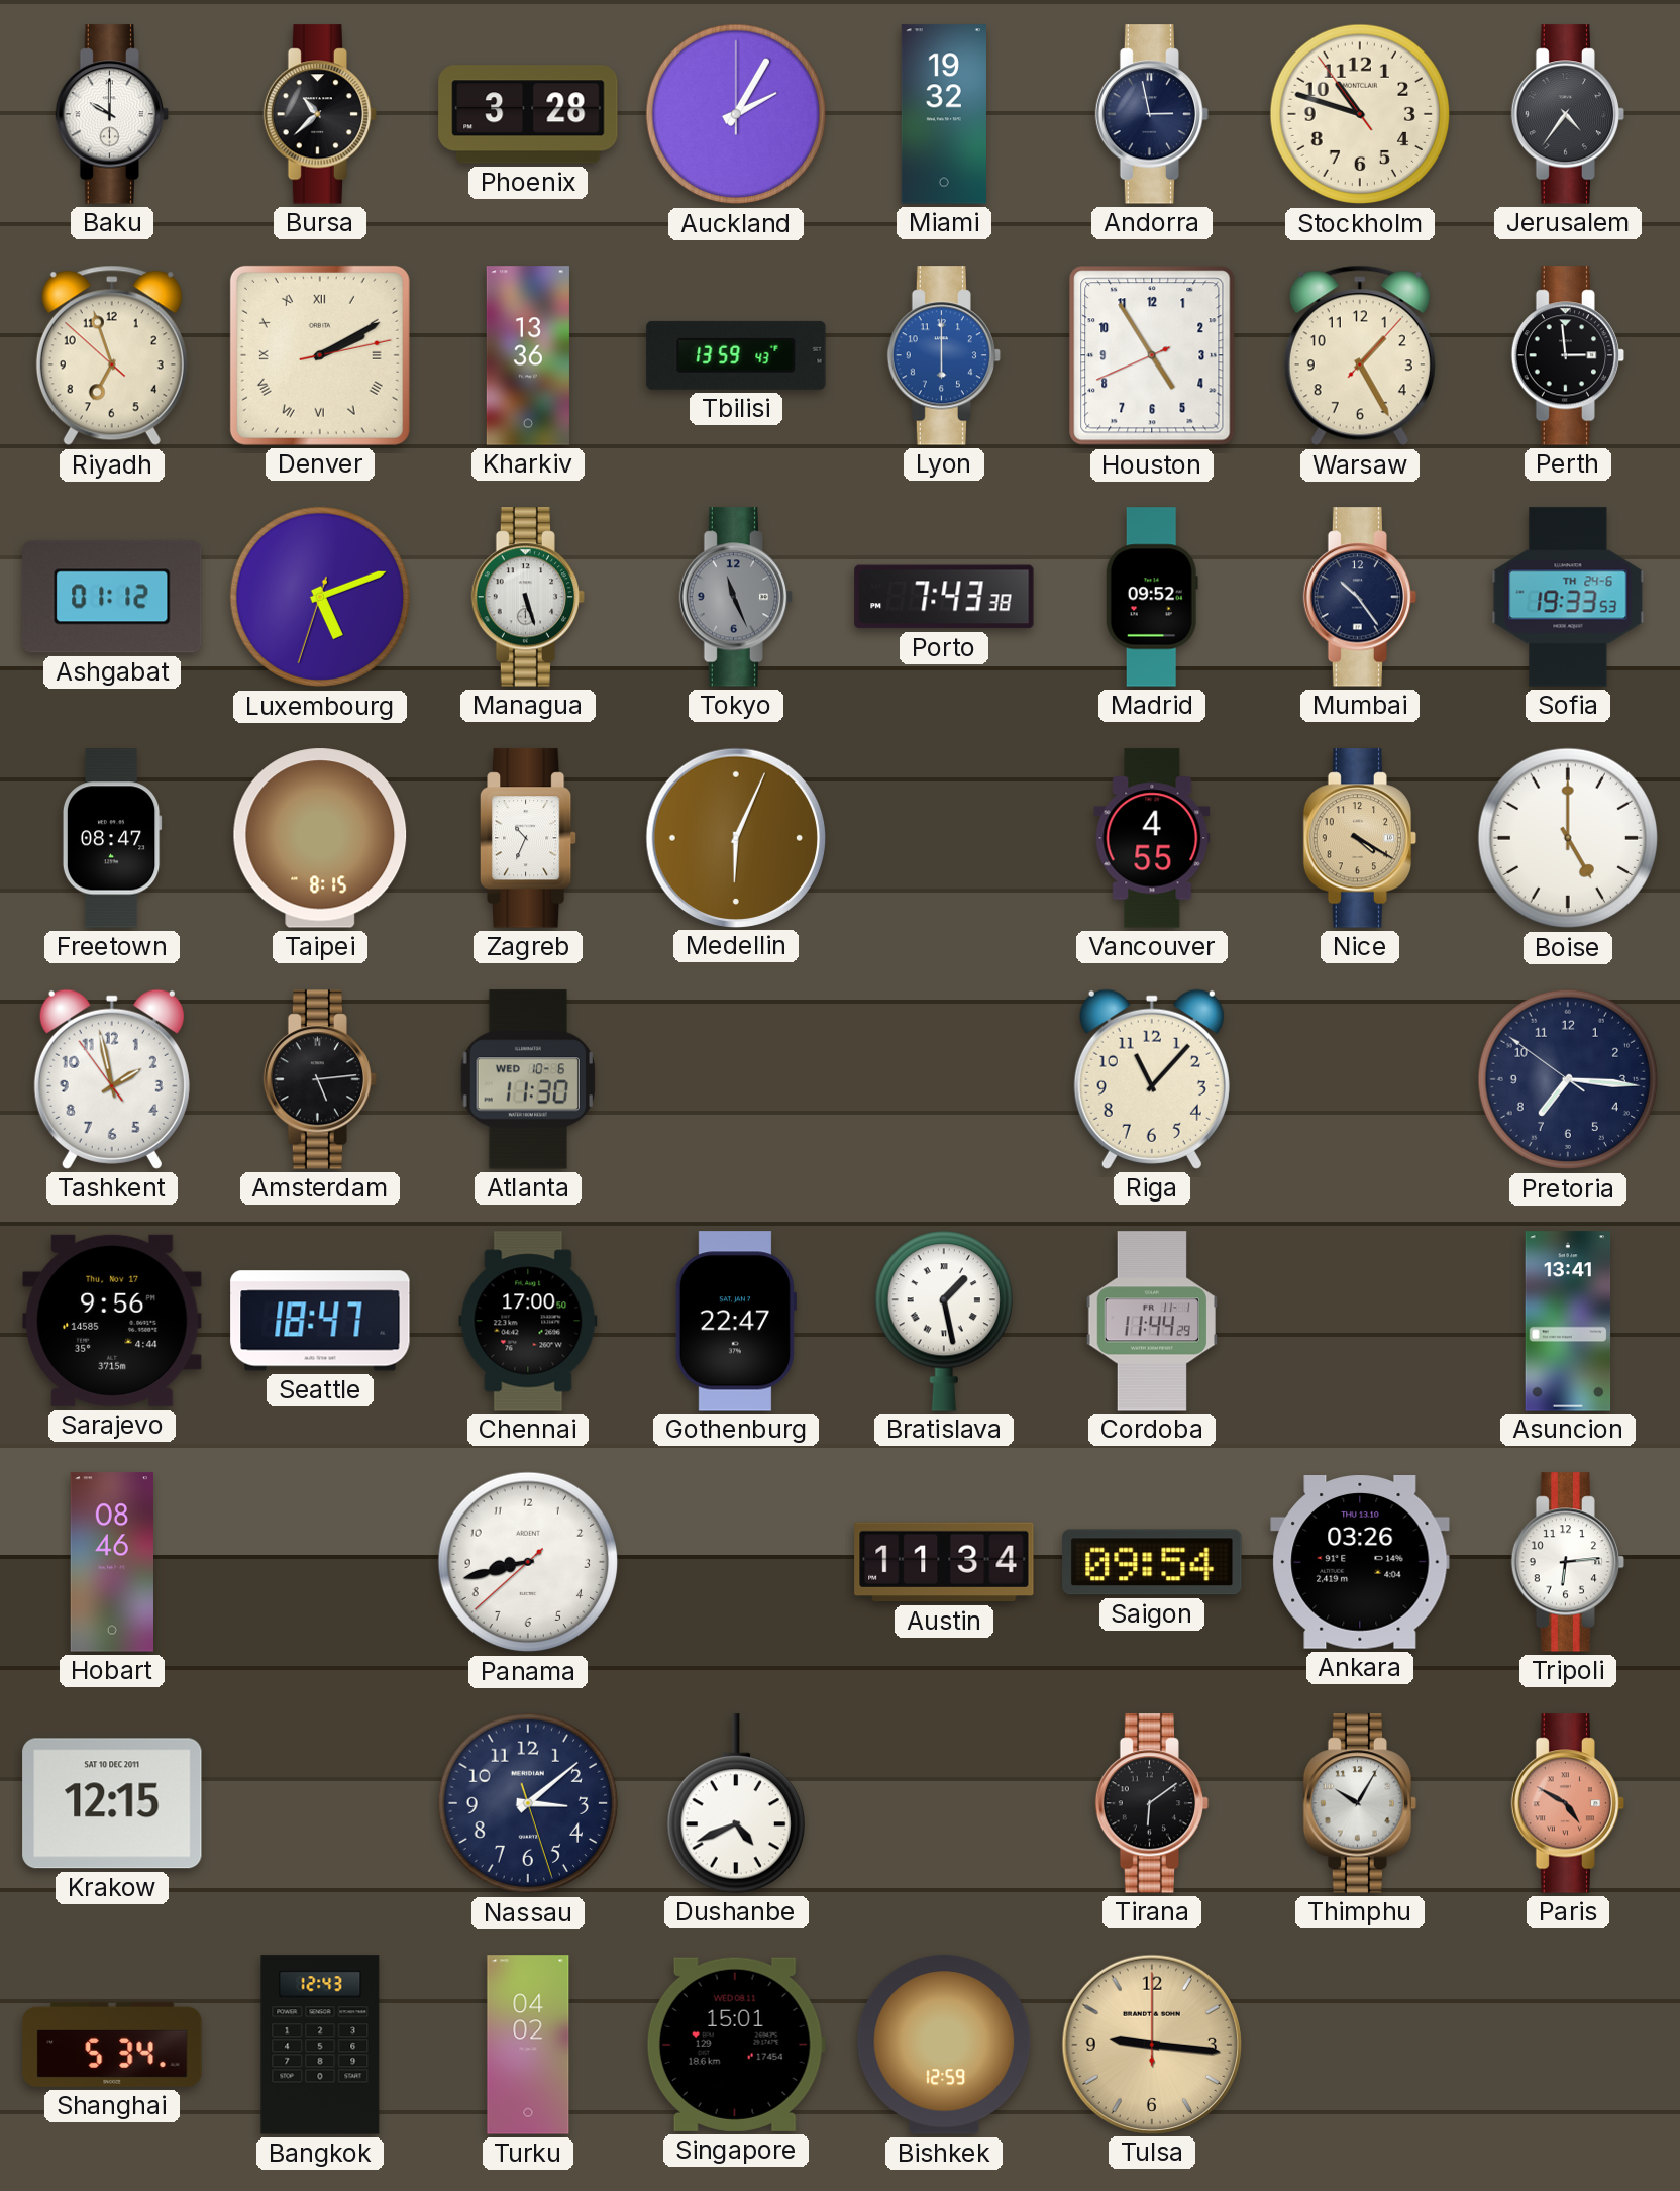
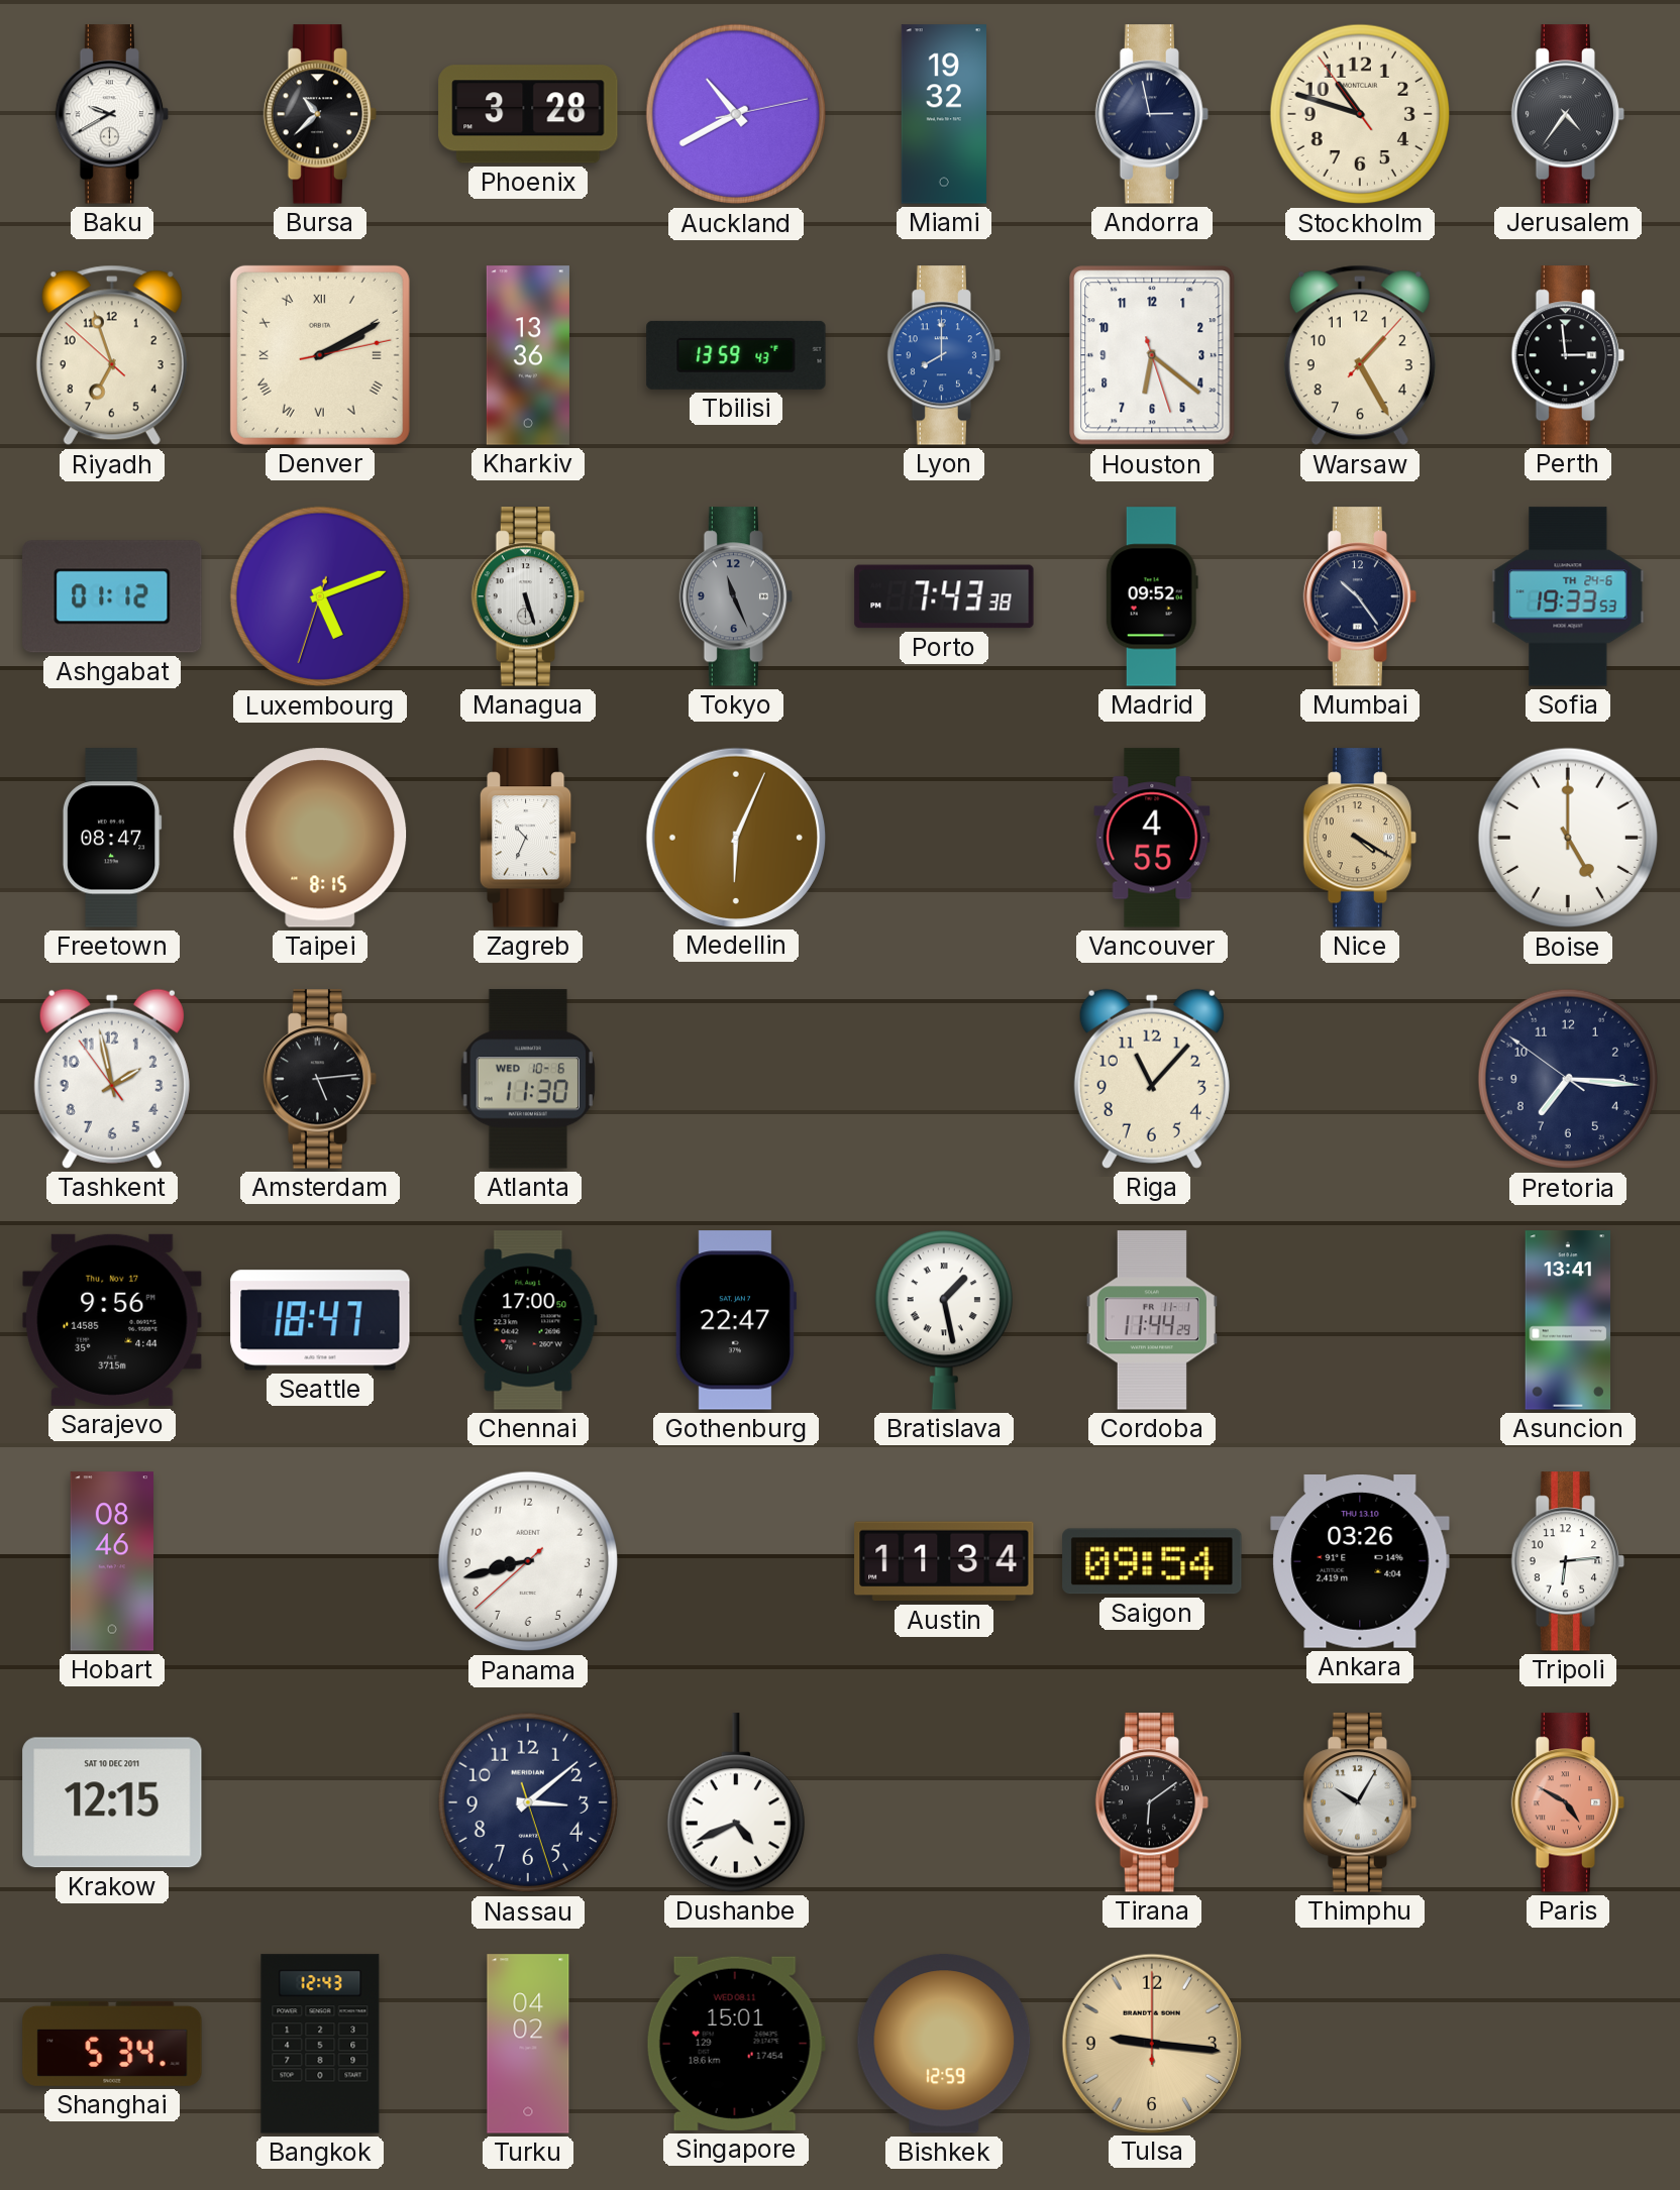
Baku: 10:00 -> 9:40
Auckland: 2:05 -> 10:40
Lyon: 6:00 -> 8:00
Houston: 4:54 -> 6:21
